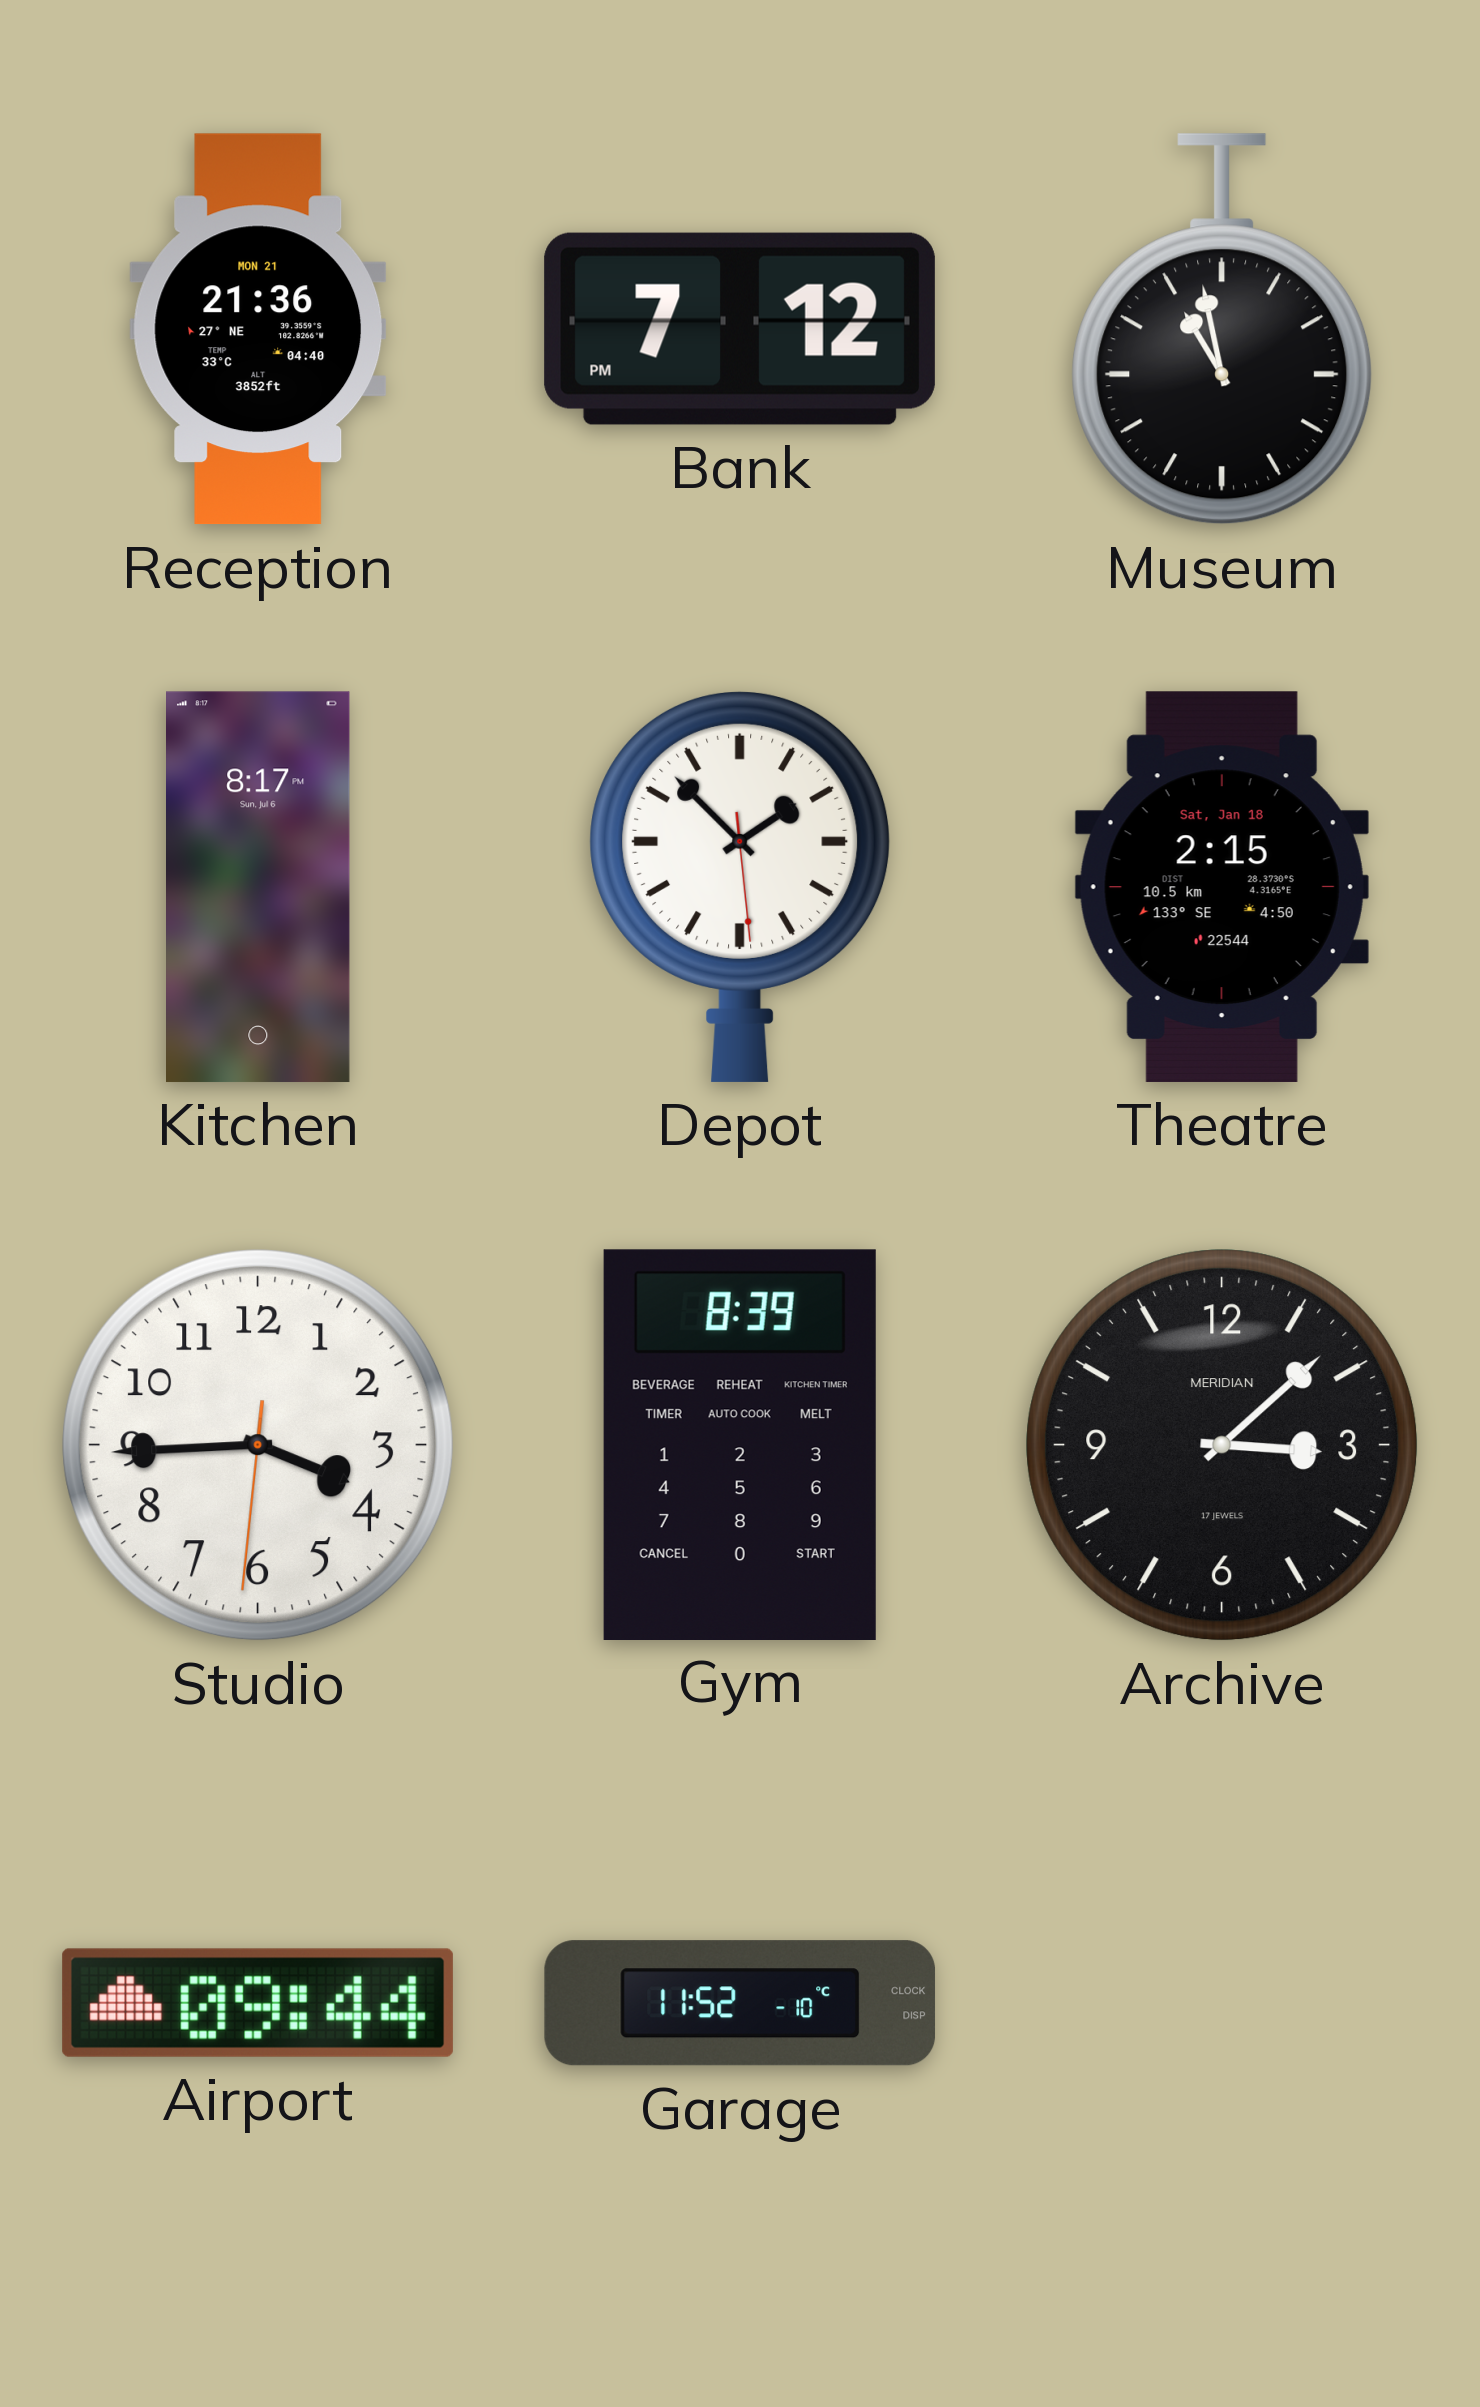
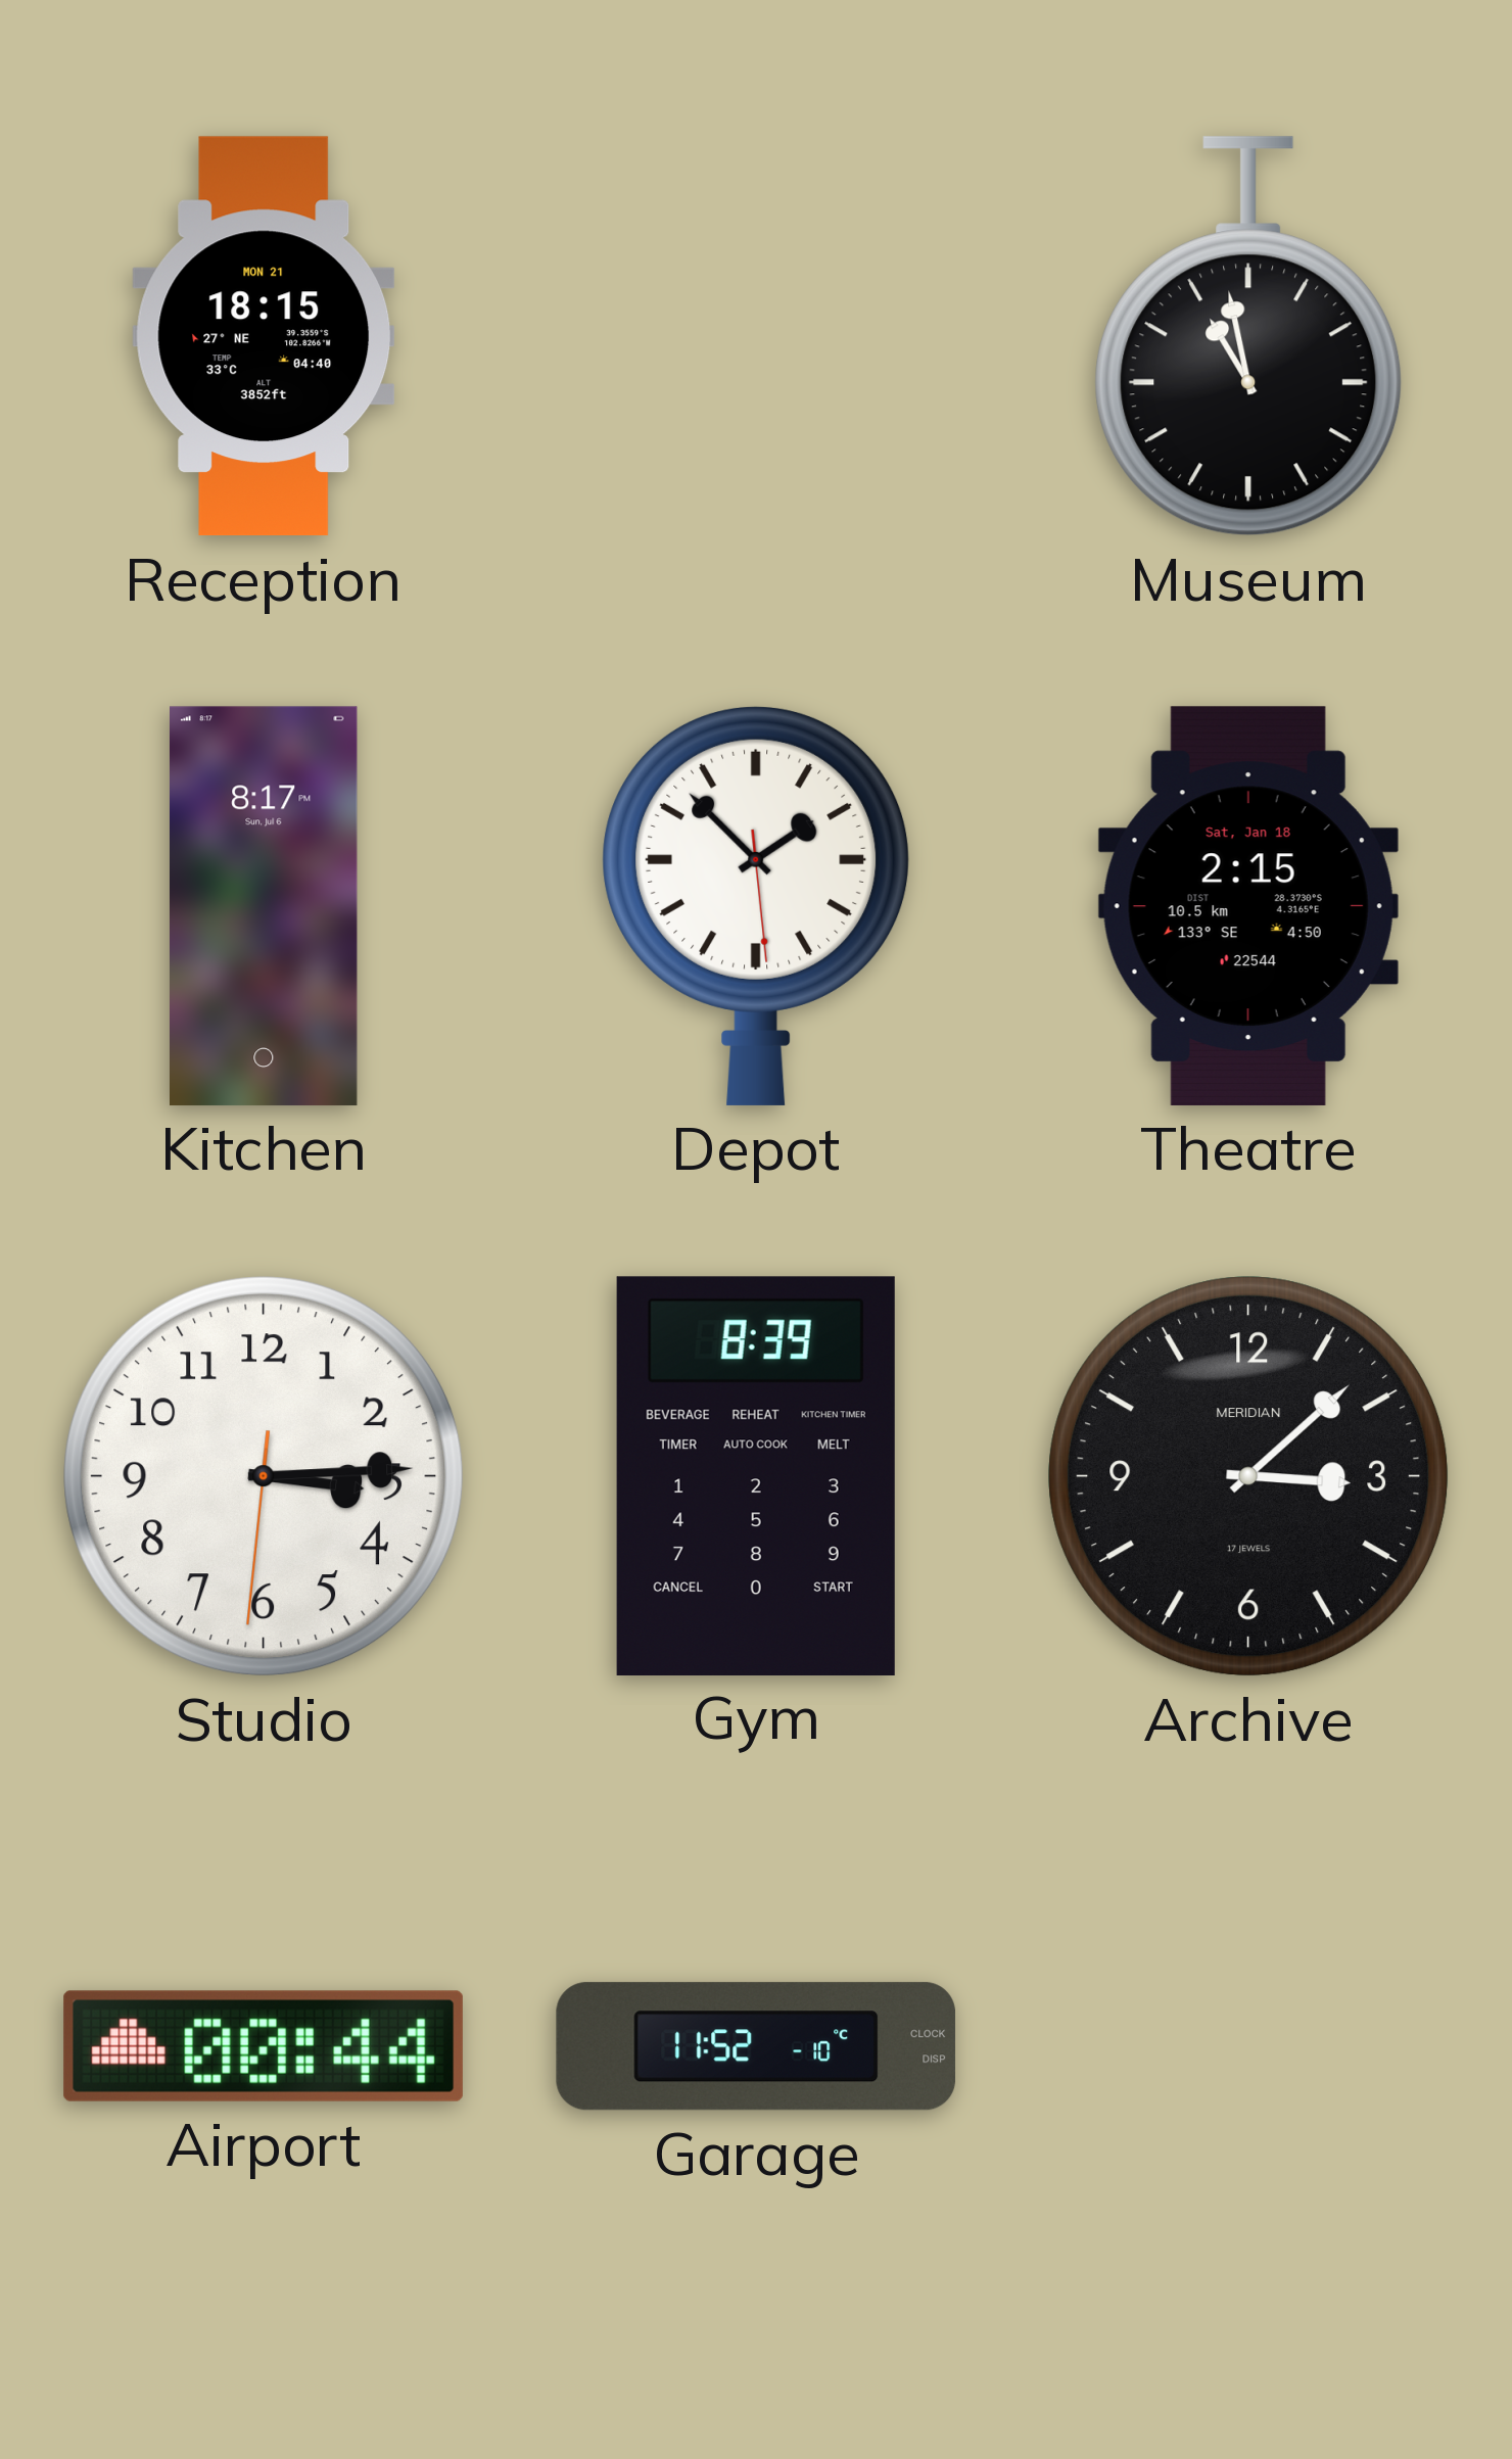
Reception: 21:36 -> 18:15
Bank: 7:12 -> none
Studio: 3:44 -> 3:14
Airport: 09:44 -> 00:44
